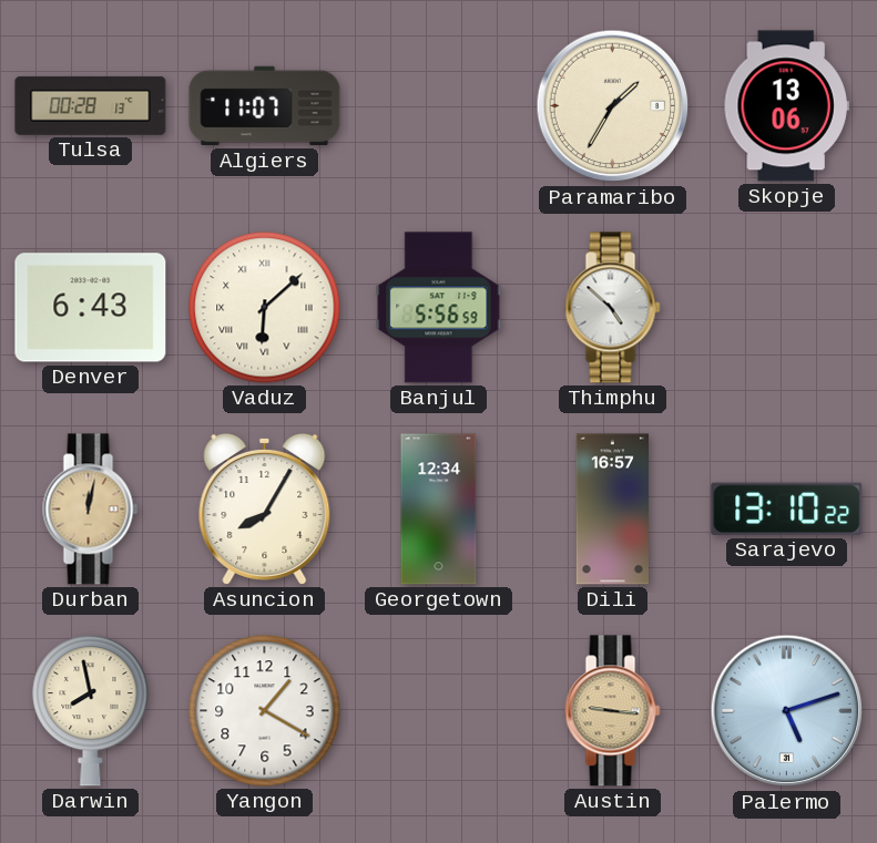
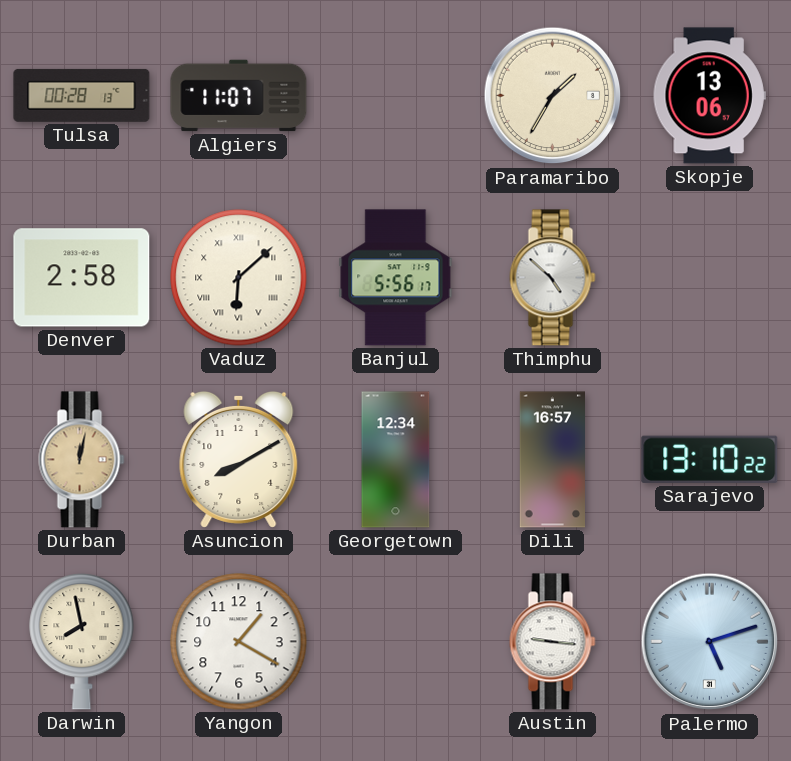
Denver: 6:43 -> 2:58
Banjul: 5:56:59 -> 5:56:17
Asuncion: 8:05 -> 8:10
Austin dial: champagne -> white
